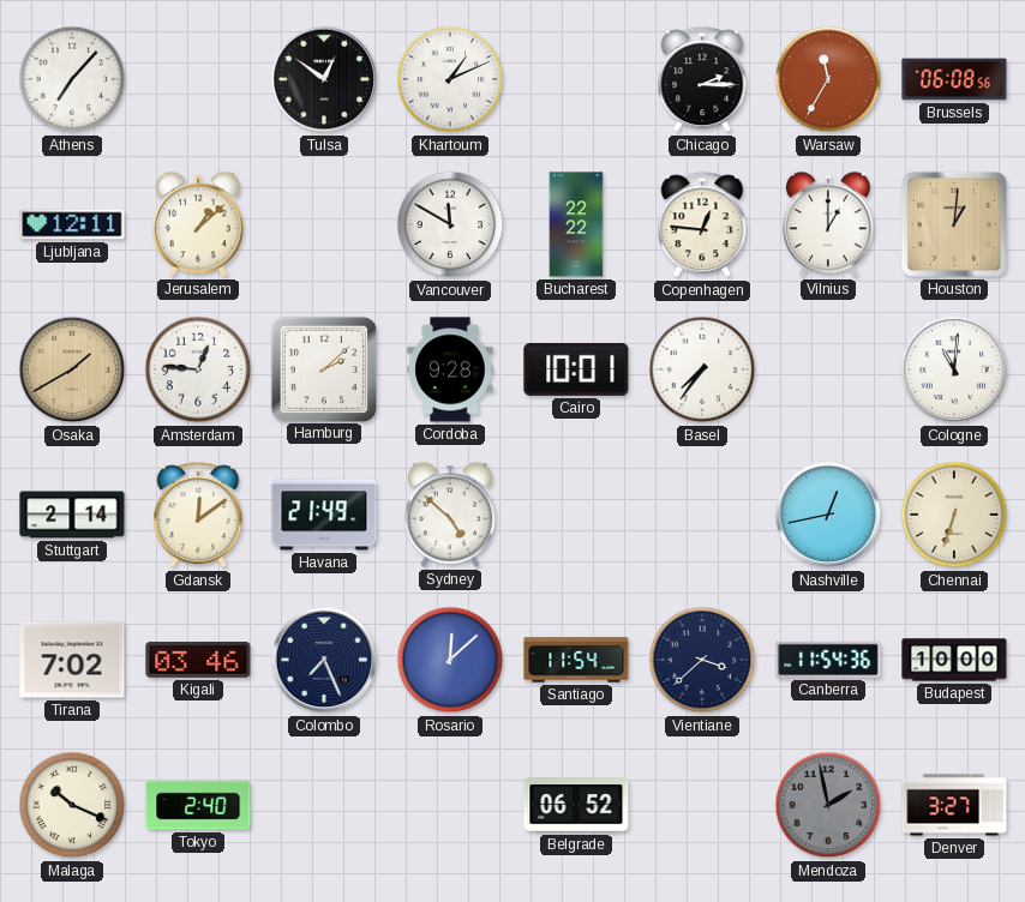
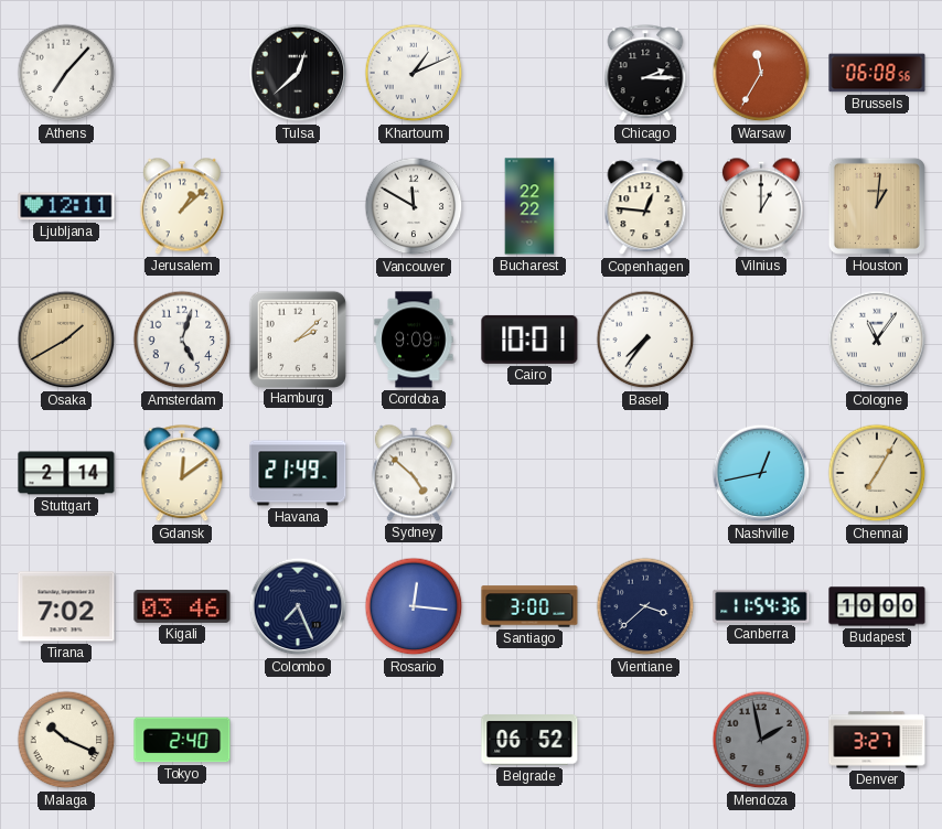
Tulsa: 12:51 -> 12:38
Amsterdam: 12:46 -> 5:03
Cordoba: 9:28 -> 9:09
Cologne: 11:01 -> 11:06
Chennai: 6:33 -> 7:05
Rosario: 12:08 -> 12:16
Santiago: 11:54 -> 3:00
